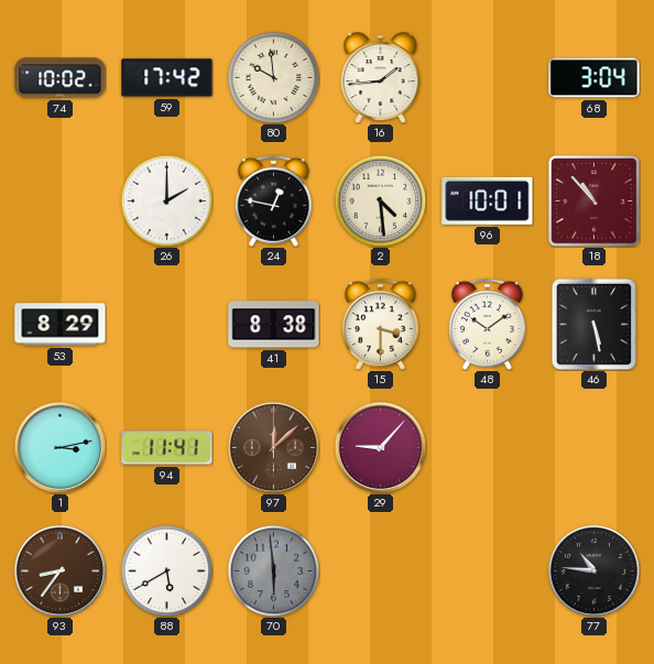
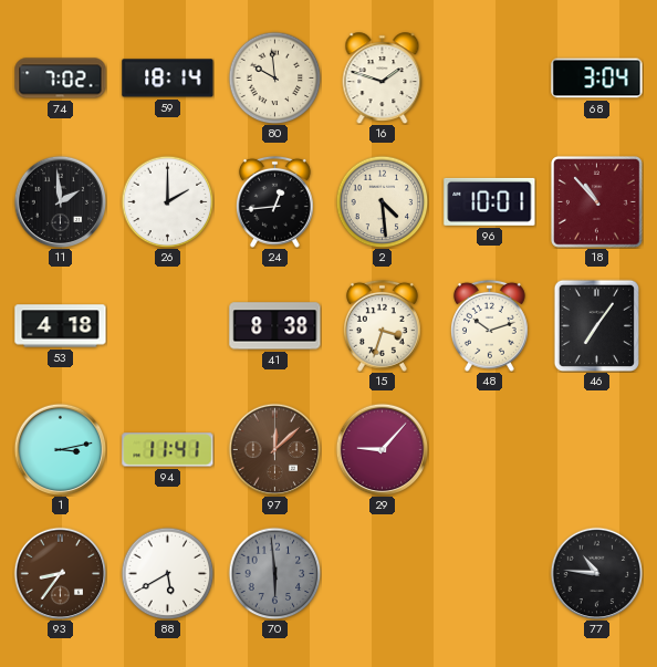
74: 10:02 -> 7:02
59: 17:42 -> 18:14
16: 1:44 -> 1:48
11: none -> 1:59
24: 12:47 -> 12:44
53: 8:29 -> 4:18
15: 3:30 -> 3:33
48: 10:09 -> 10:12
46: 5:28 -> 7:06
